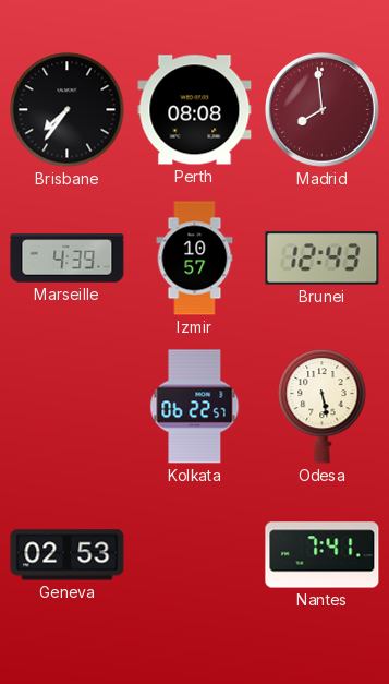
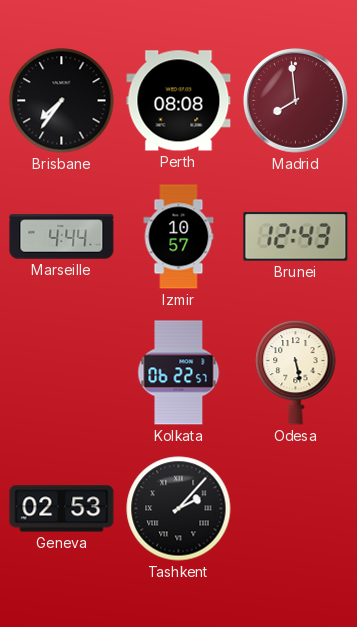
Marseille: 4:39 -> 4:44
Tashkent: none -> 2:07
Nantes: 7:41 -> none
